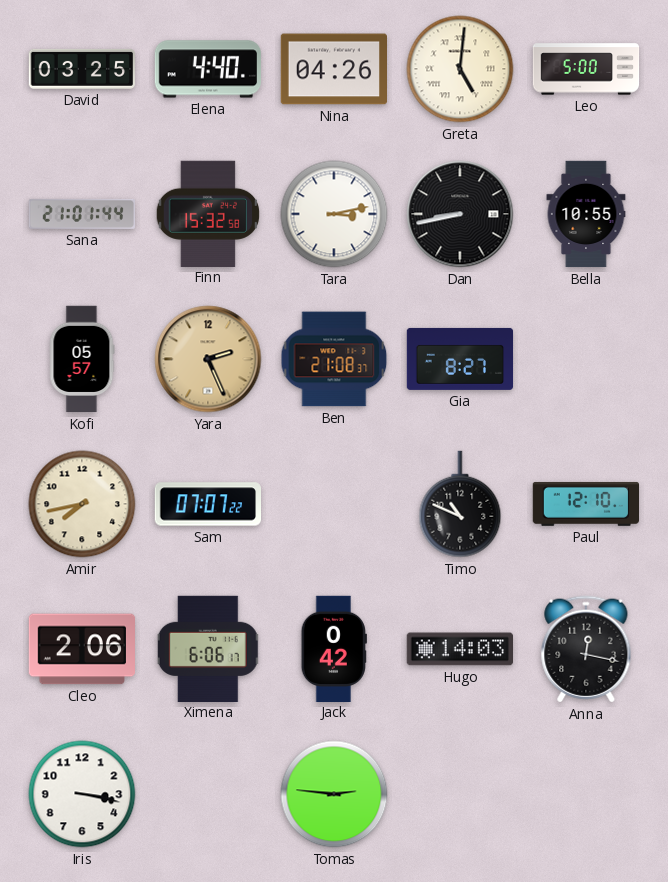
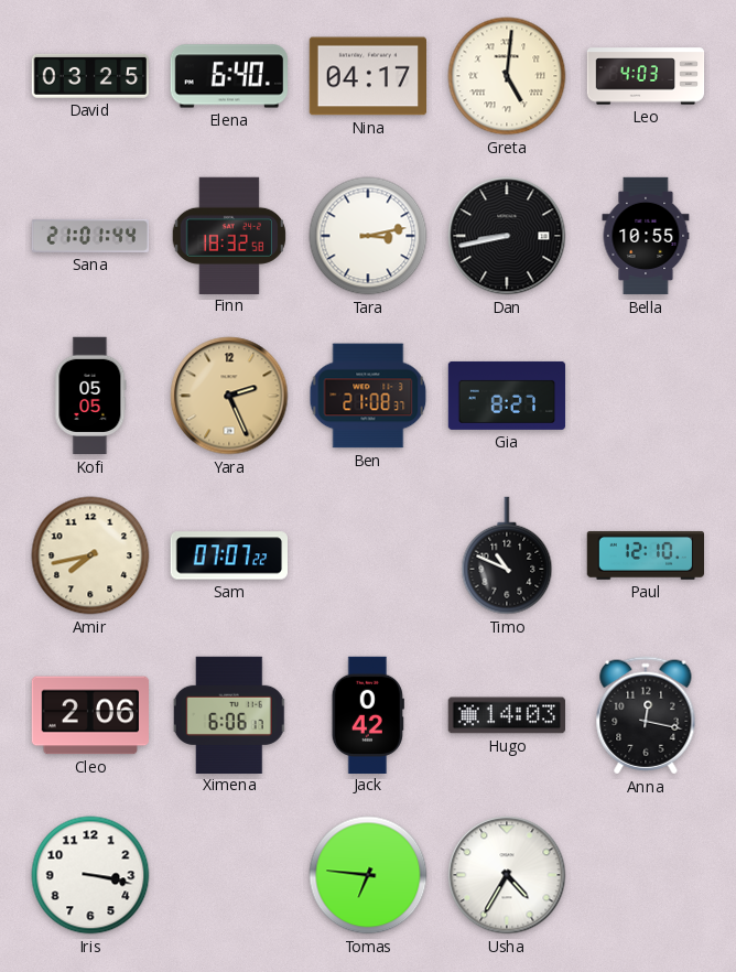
Elena: 4:40 -> 6:40
Nina: 04:26 -> 04:17
Leo: 5:00 -> 4:03
Finn: 15:32 -> 18:32
Kofi: 05:57 -> 05:05
Tomas: 2:46 -> 6:46
Usha: none -> 4:35
